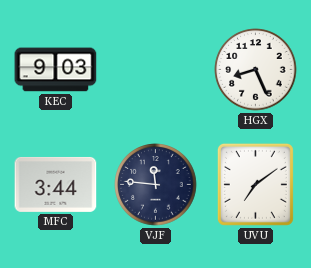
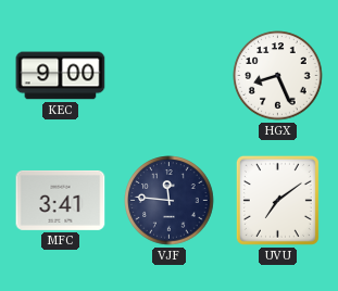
KEC: 9:03 -> 9:00
MFC: 3:44 -> 3:41
